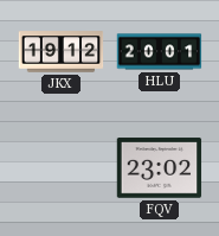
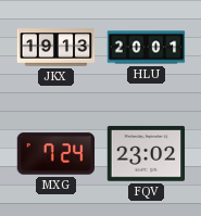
JKX: 19:12 -> 19:13
MXG: none -> 7:24
